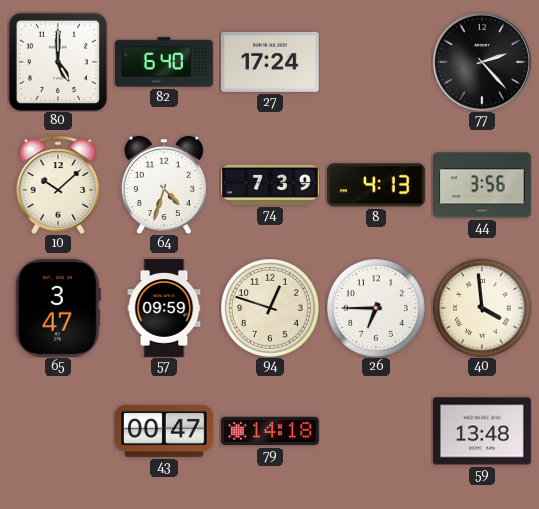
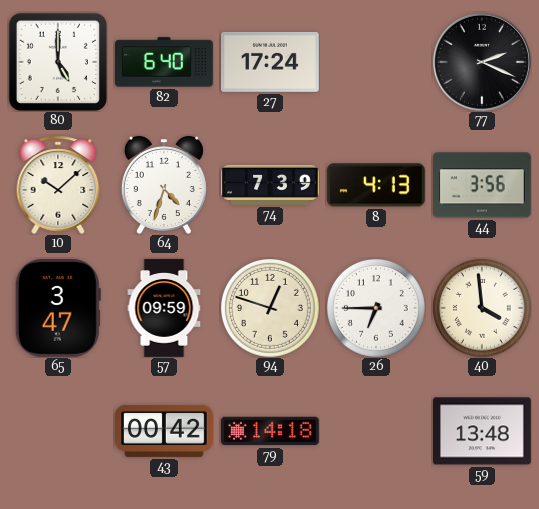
77: 2:23 -> 2:19
43: 00:47 -> 00:42
